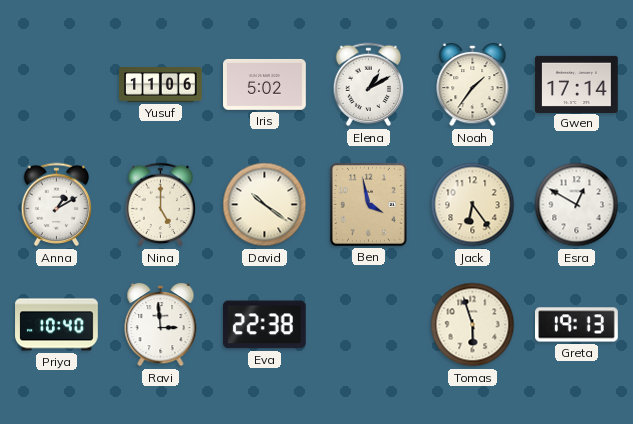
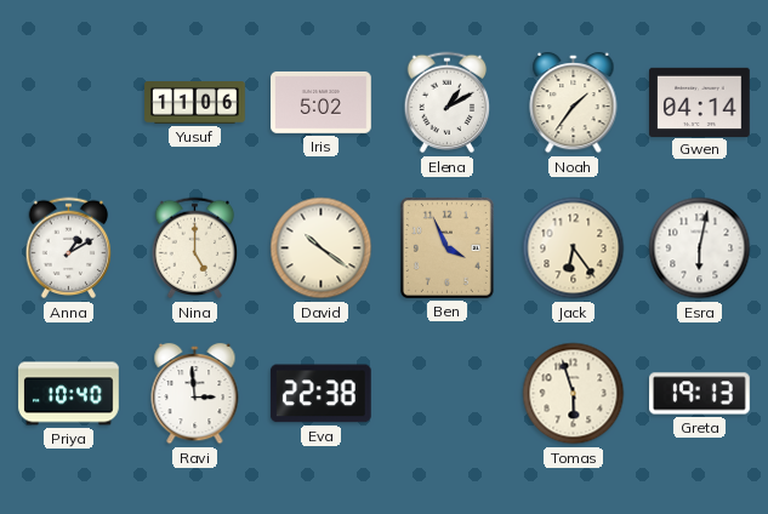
Gwen: 17:14 -> 04:14
Ben: 3:58 -> 3:56
Esra: 12:50 -> 6:02
